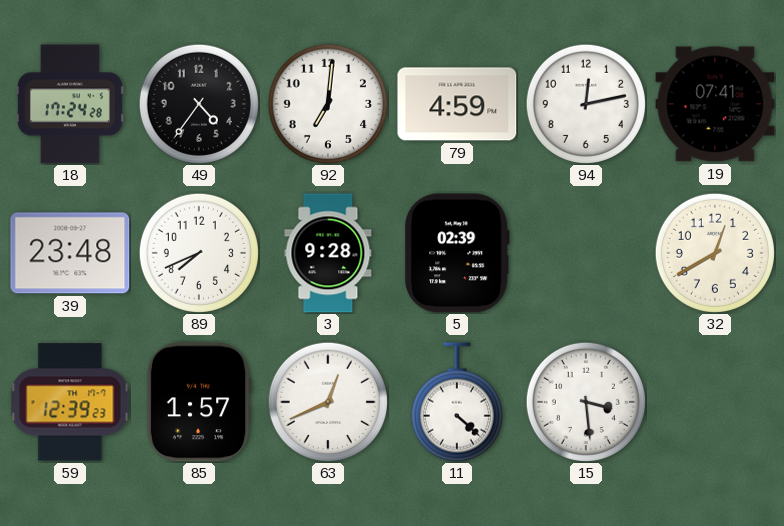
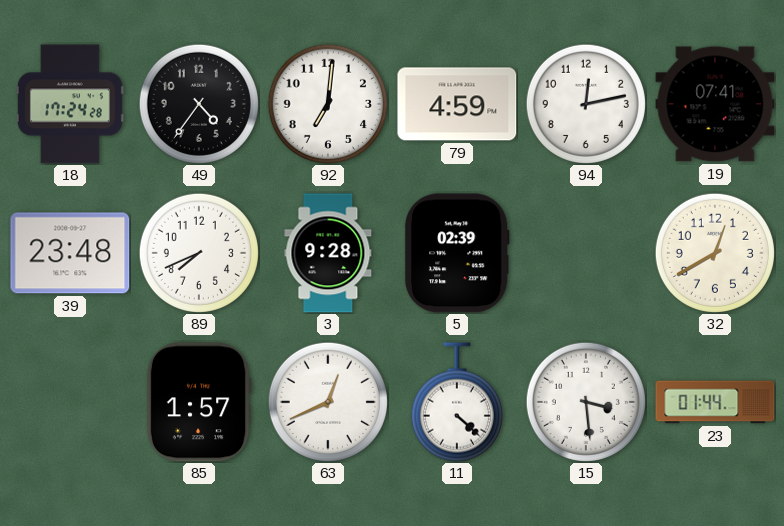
59: 12:39 -> none
23: none -> 01:44
